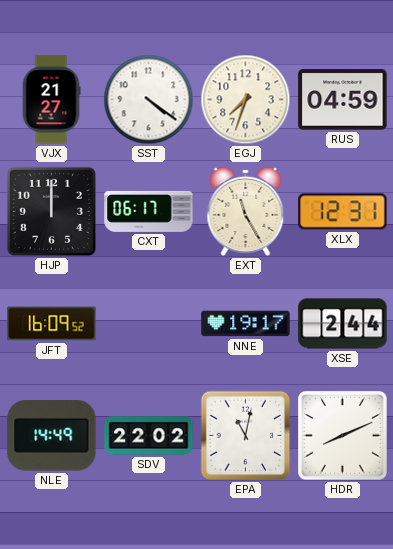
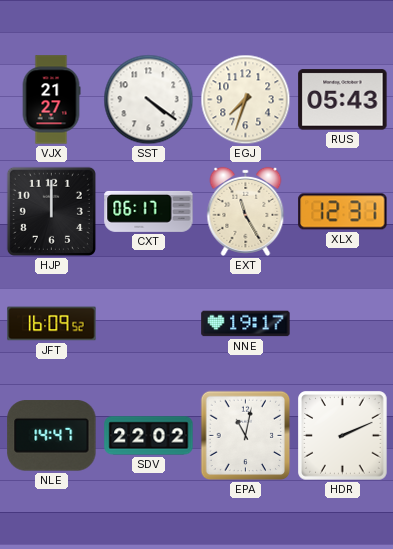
RUS: 04:59 -> 05:43
XSE: 2:44 -> none
NLE: 14:49 -> 14:47
HDR: 8:11 -> 2:11
